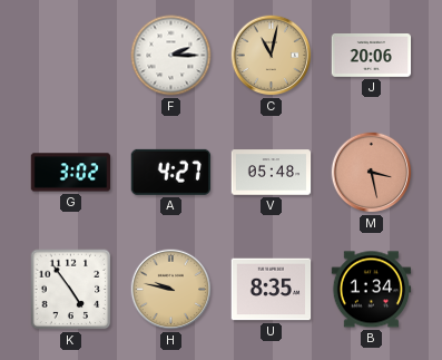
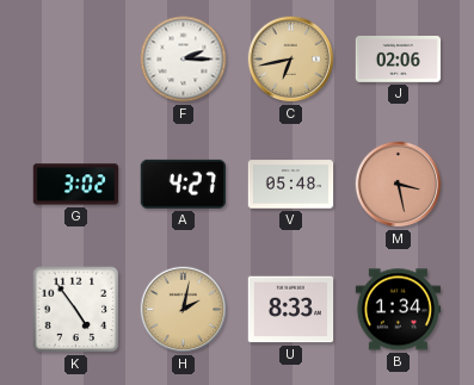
C: 11:02 -> 6:43
J: 20:06 -> 02:06
H: 9:47 -> 2:02
U: 8:35 -> 8:33
